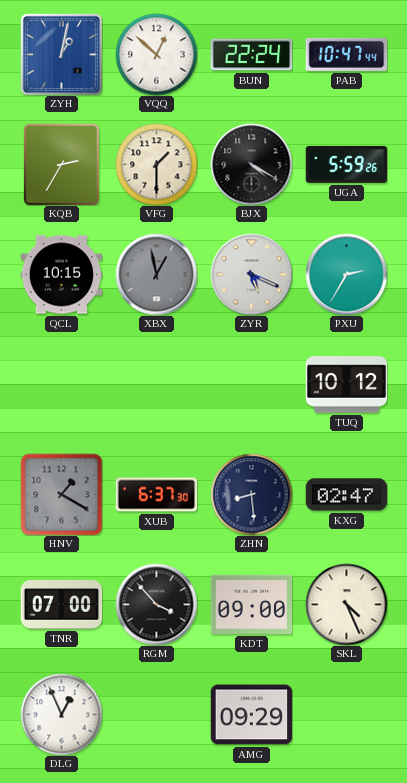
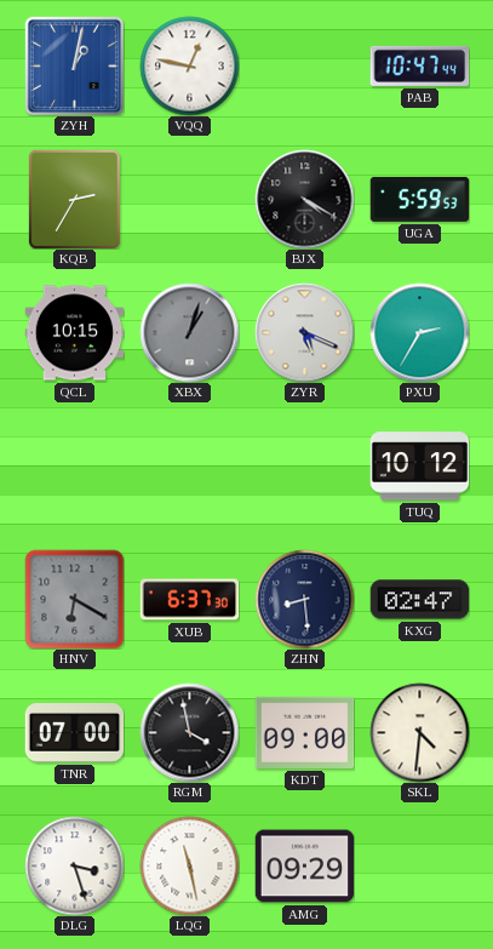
VQQ: 12:52 -> 12:47
BUN: 22:24 -> none
VFG: 1:30 -> none
UGA: 5:59:26 -> 5:59:53
XBX: 12:58 -> 1:03
HNV: 1:20 -> 6:20
RGM: 3:53 -> 3:58
SKL: 4:26 -> 4:31
DLG: 12:56 -> 3:27
LQG: none -> 11:28
